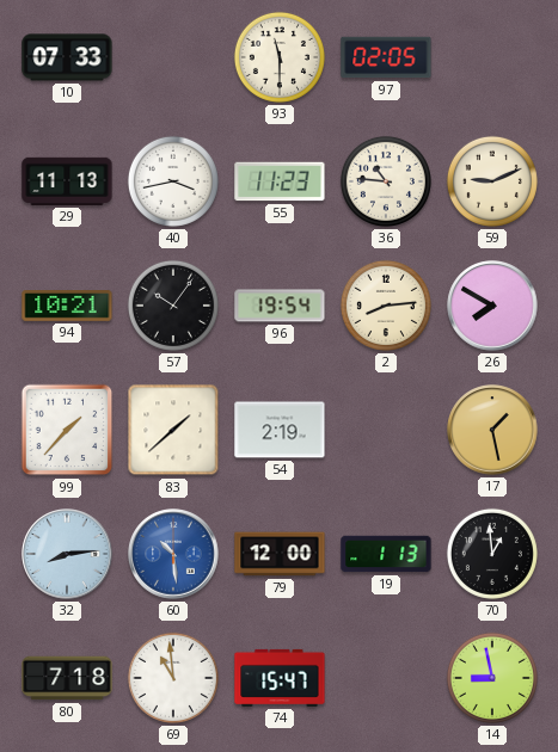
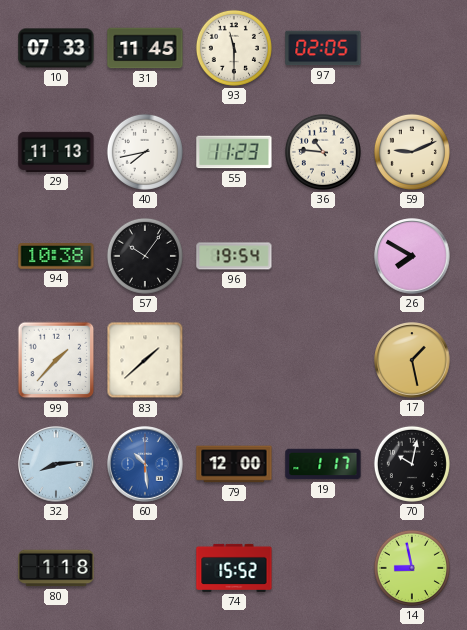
31: none -> 11:45
40: 3:43 -> 7:43
94: 10:21 -> 10:38
2: 8:14 -> none
54: 2:19 -> none
19: 1:13 -> 1:17
70: 12:59 -> 10:02
80: 7:18 -> 1:18
69: 10:59 -> none
74: 15:47 -> 15:52
